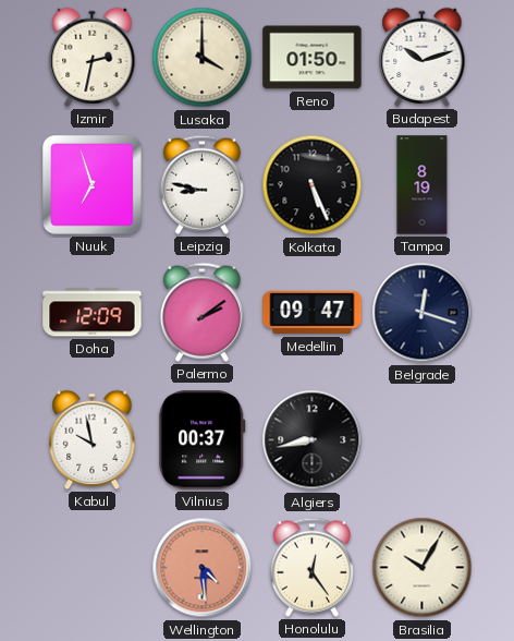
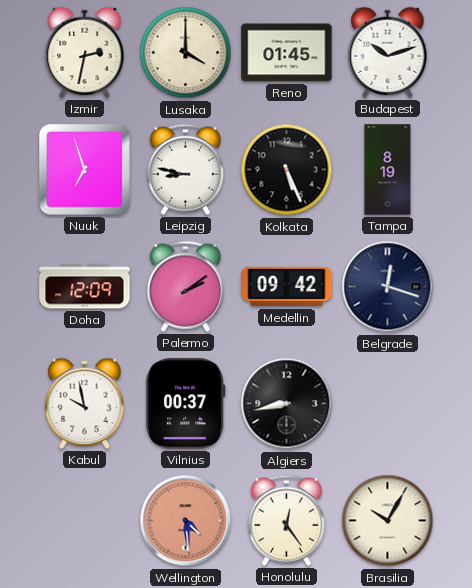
Reno: 01:50 -> 01:45
Medellin: 09:47 -> 09:42
